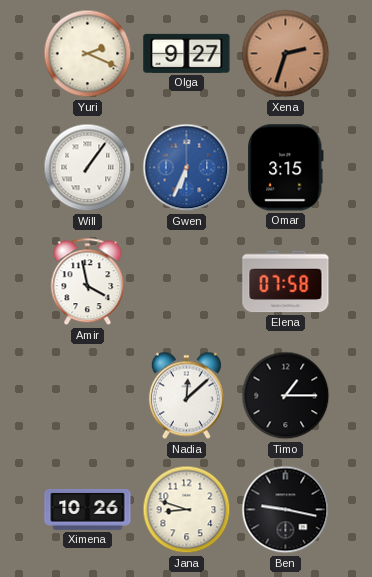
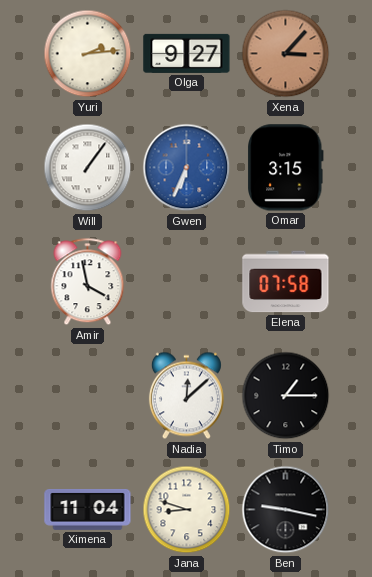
Yuri: 2:19 -> 2:14
Xena: 2:33 -> 3:07
Ximena: 10:26 -> 11:04
